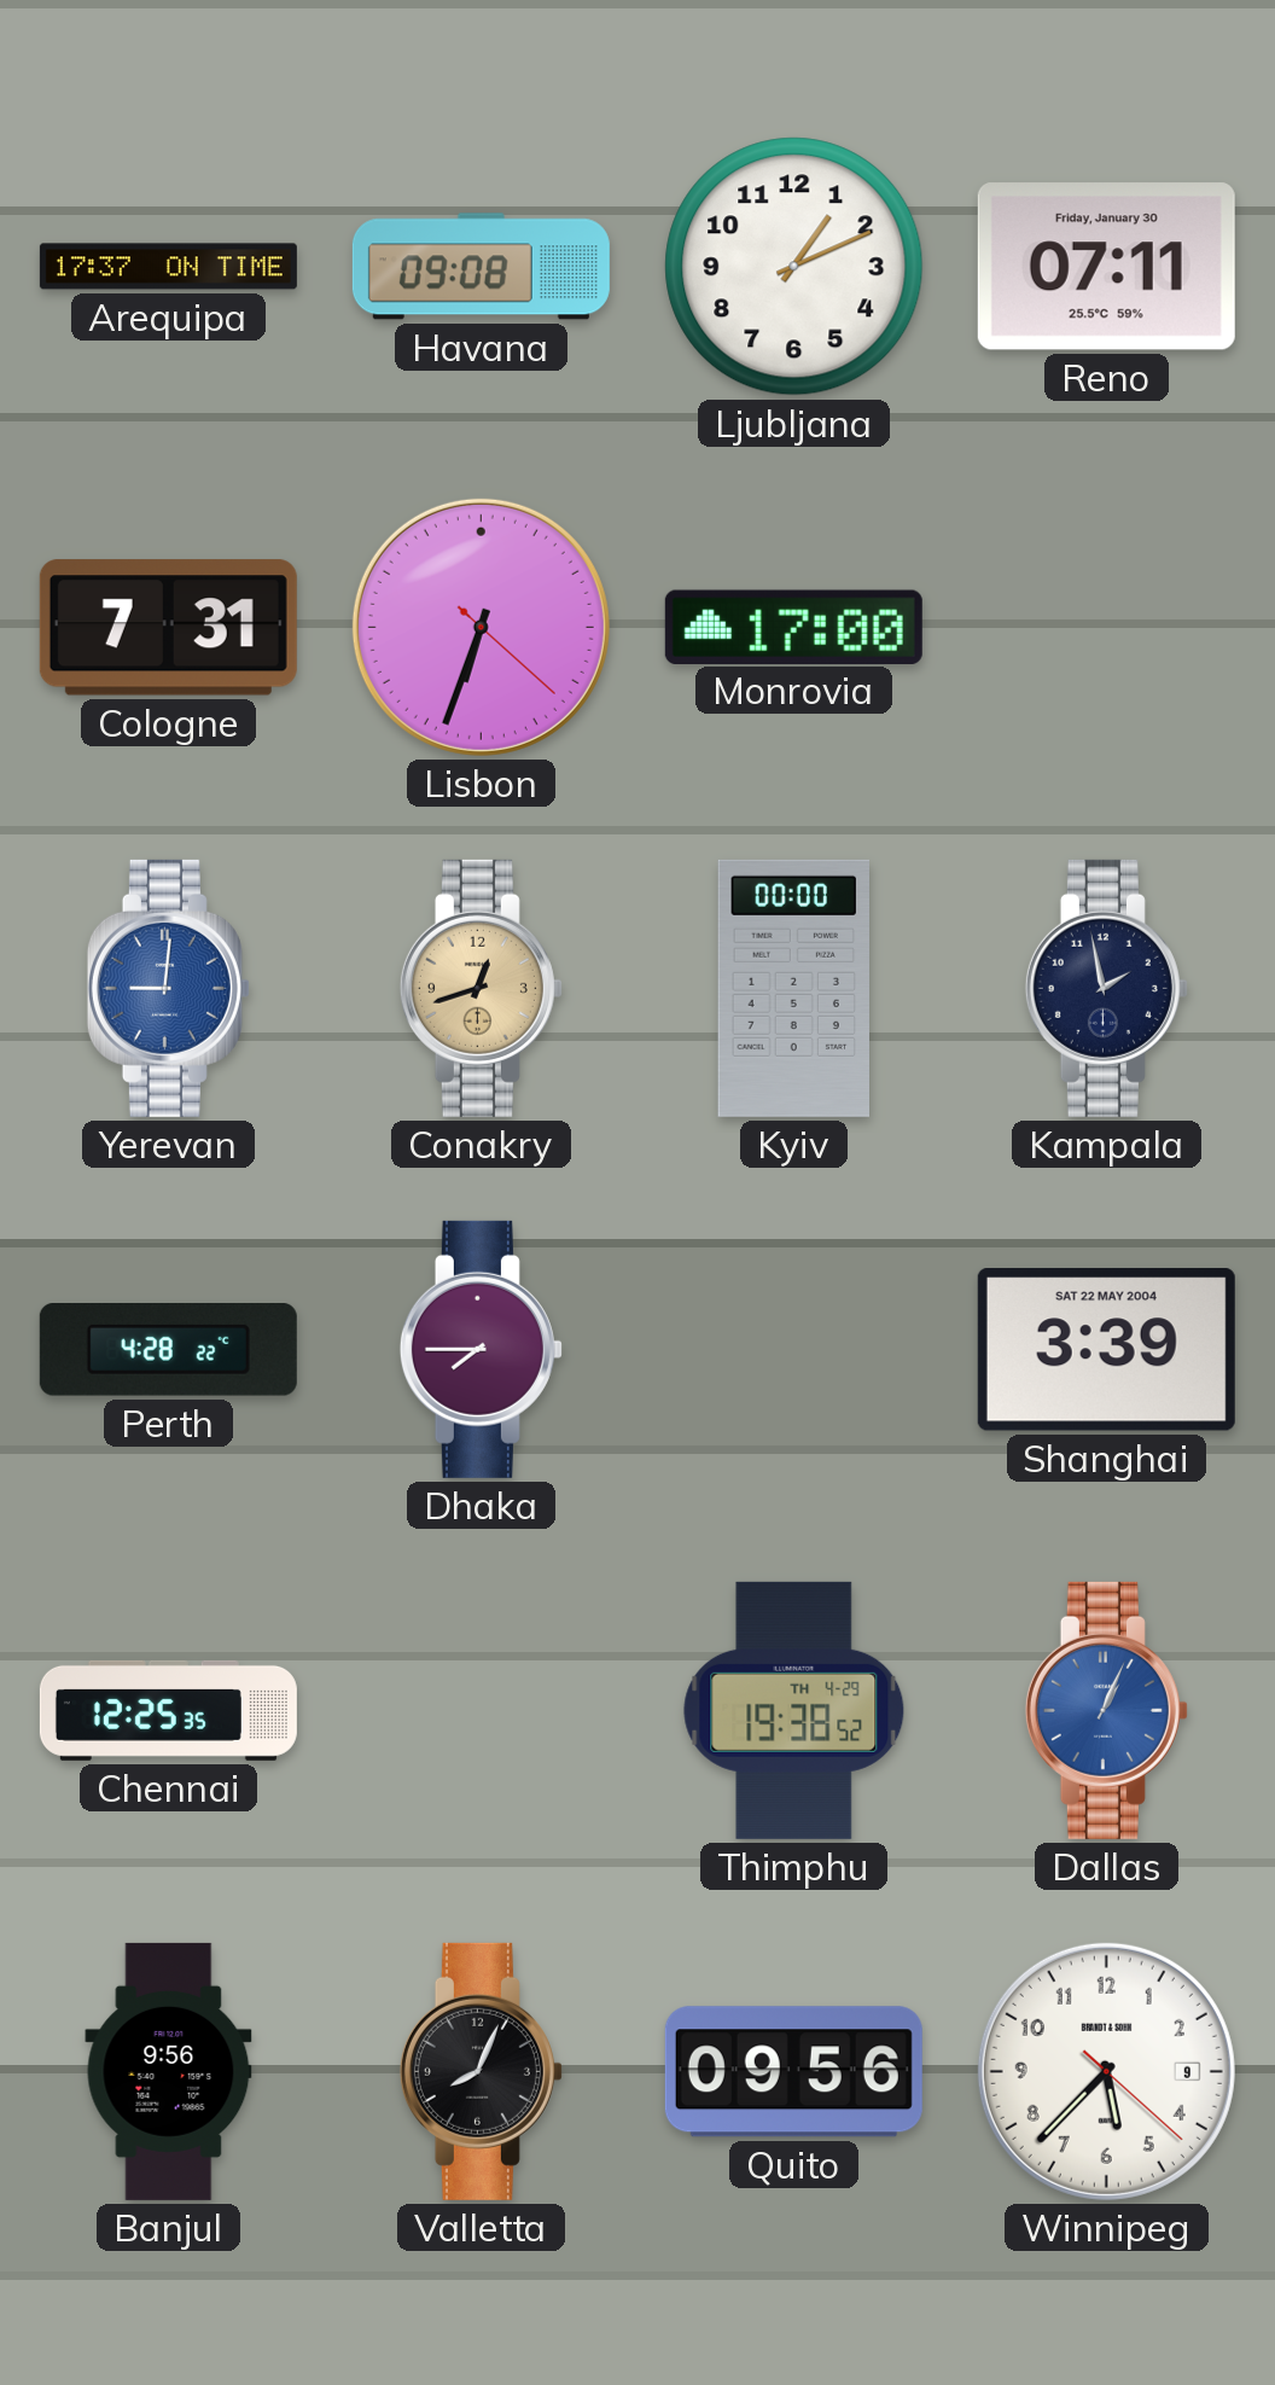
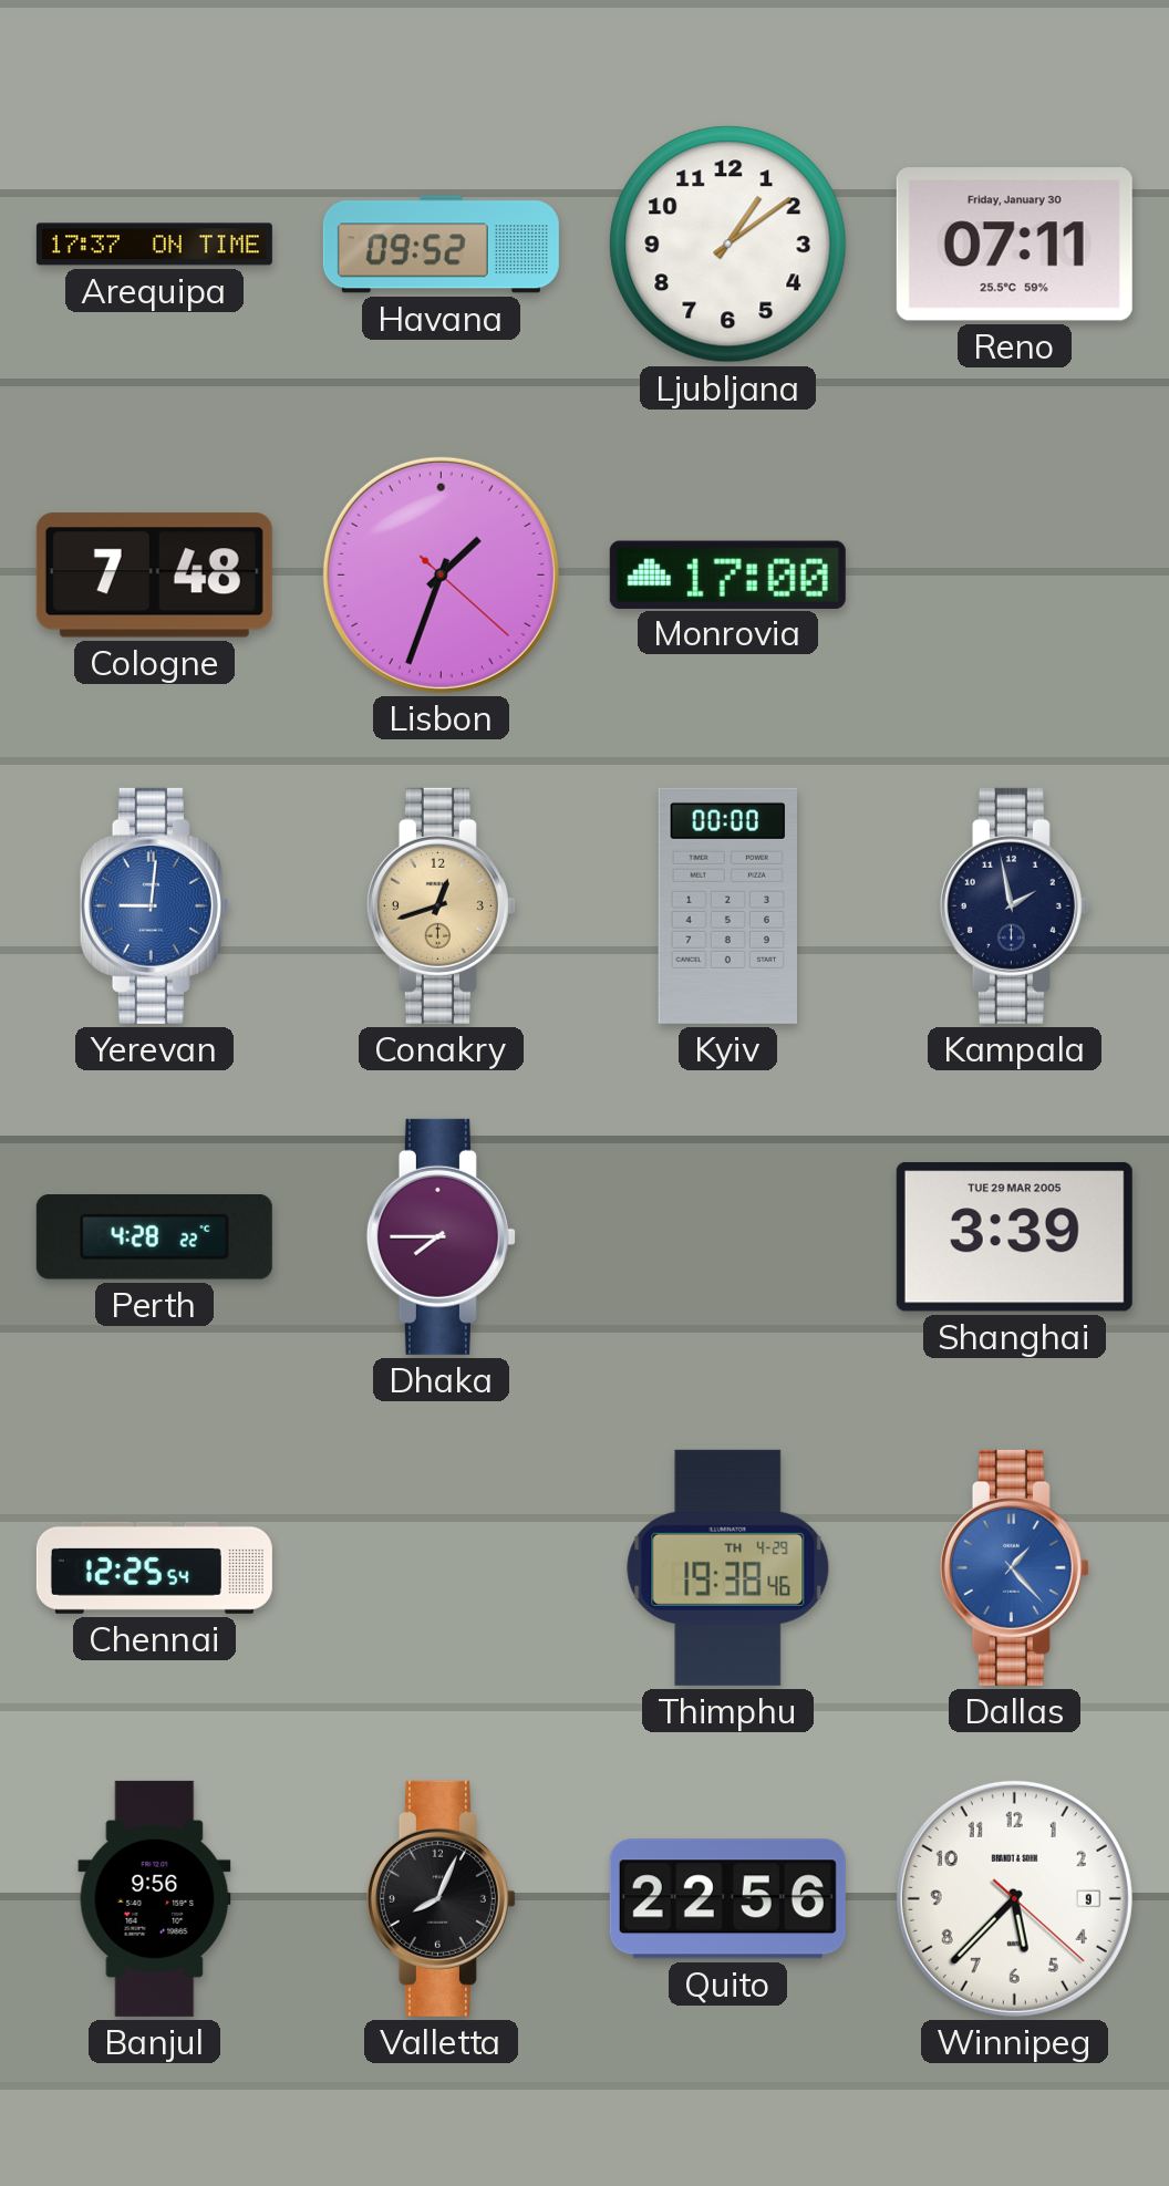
Havana: 09:08 -> 09:52
Ljubljana: 1:11 -> 1:09
Cologne: 7:31 -> 7:48
Lisbon: 6:33 -> 1:33
Shanghai date: SAT 22 MAY 2004 -> TUE 29 MAR 2005
Chennai: 12:25:35 -> 12:25:54
Thimphu: 19:38:52 -> 19:38:46
Dallas: 1:04 -> 1:23
Quito: 09:56 -> 22:56
